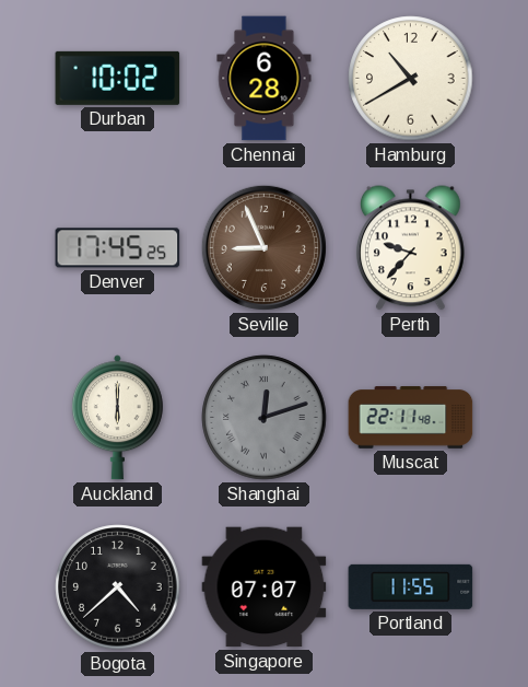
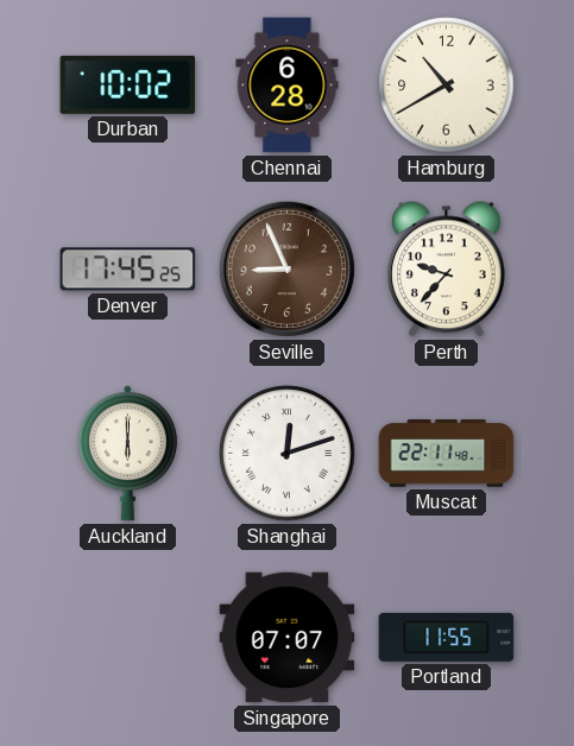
Shanghai dial: grey -> white
Bogota: 4:38 -> none
